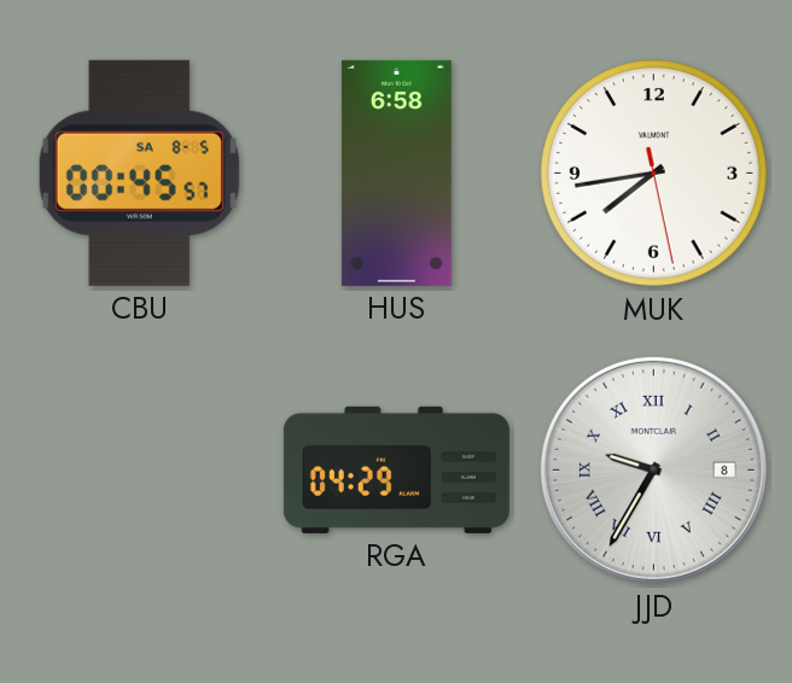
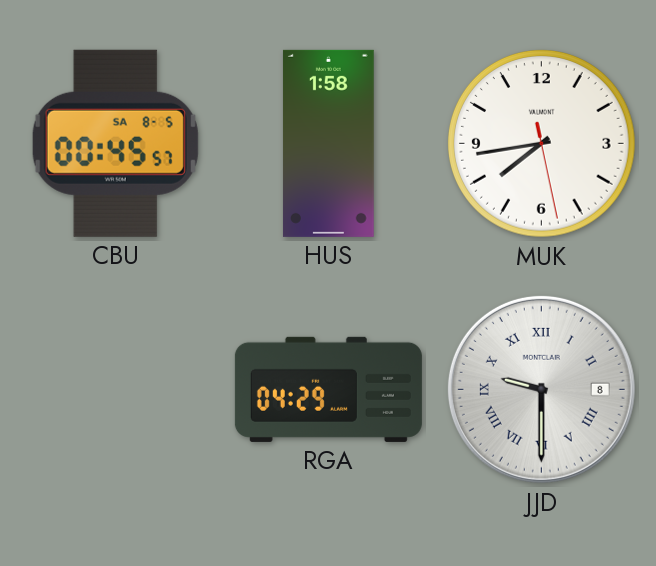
HUS: 6:58 -> 1:58
JJD: 9:35 -> 9:30
